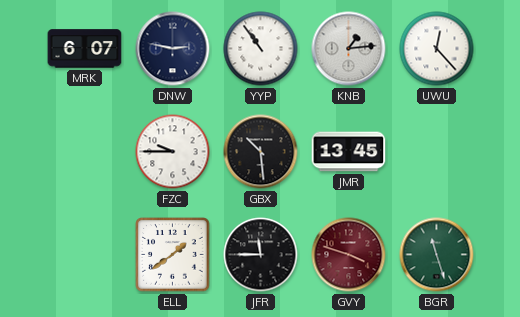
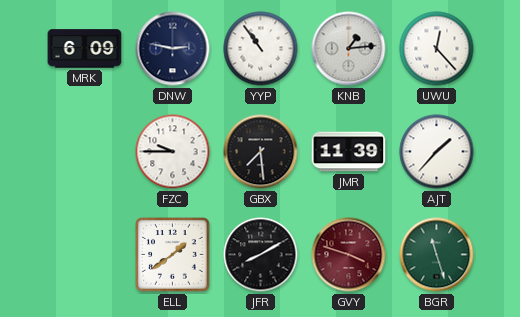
MRK: 6:07 -> 6:09
GBX: 10:29 -> 7:29
JMR: 13:45 -> 11:39
AJT: none -> 1:37
JFR: 11:45 -> 8:10
